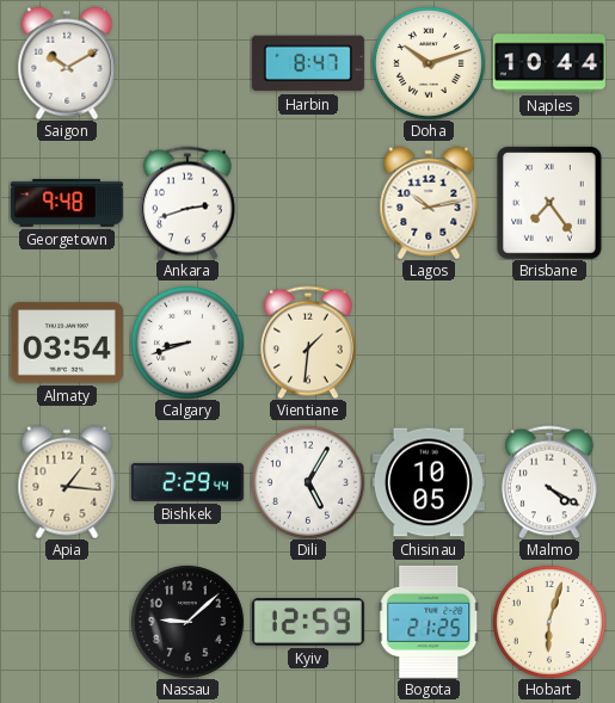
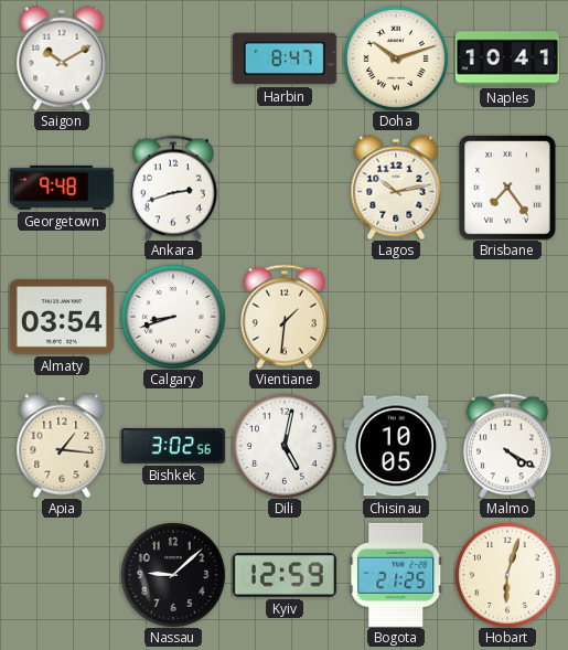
Naples: 10:44 -> 10:41
Bishkek: 2:29 -> 3:02
Dili: 5:05 -> 5:02
